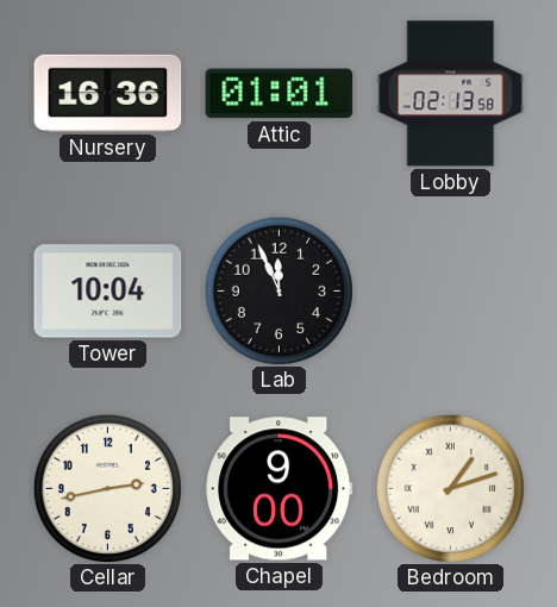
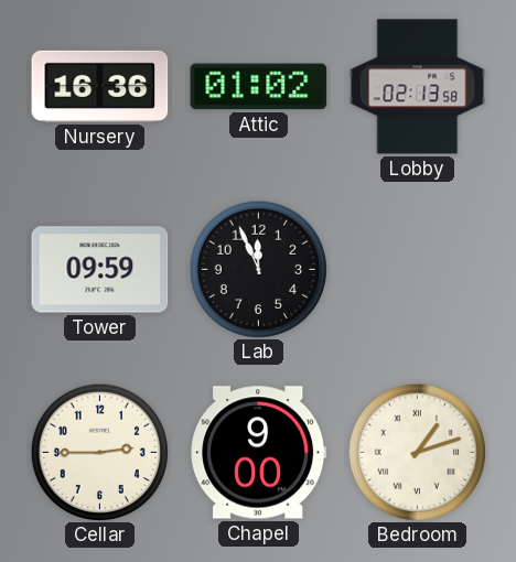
Attic: 01:01 -> 01:02
Tower: 10:04 -> 09:59
Cellar: 2:43 -> 2:45
